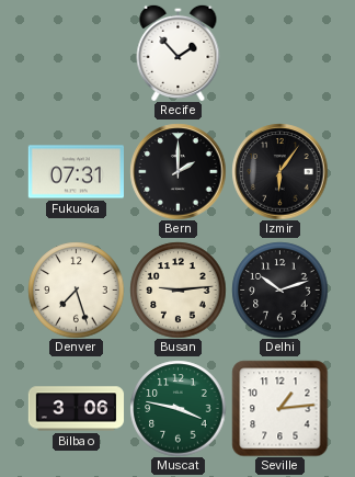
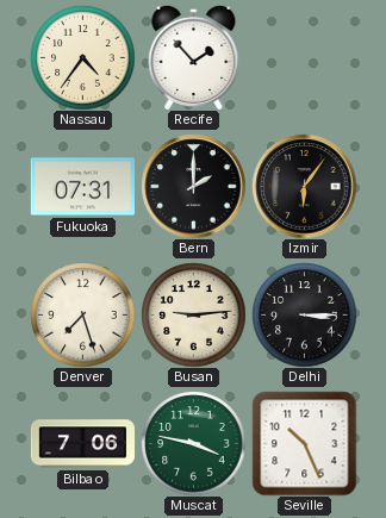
Nassau: none -> 4:36
Delhi: 10:12 -> 3:15
Bilbao: 3:06 -> 7:06
Seville: 1:14 -> 10:26
